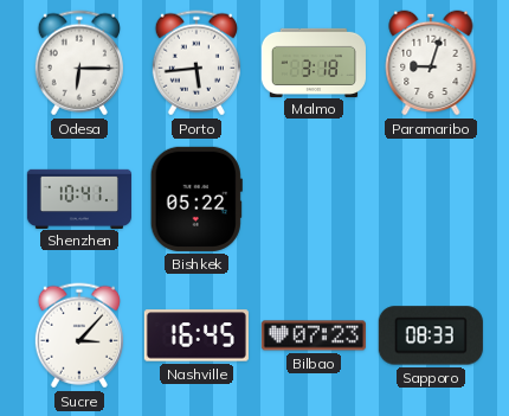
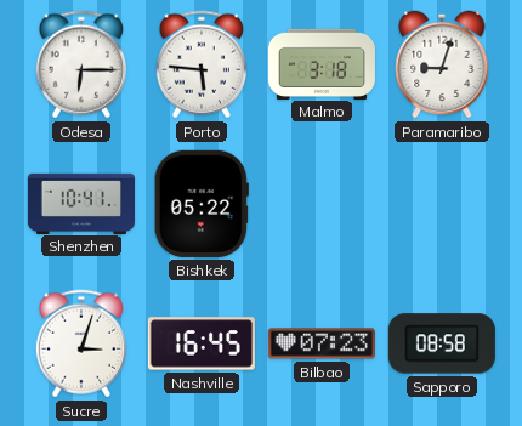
Porto: 5:44 -> 5:46
Sucre: 3:07 -> 3:03
Sapporo: 08:33 -> 08:58
